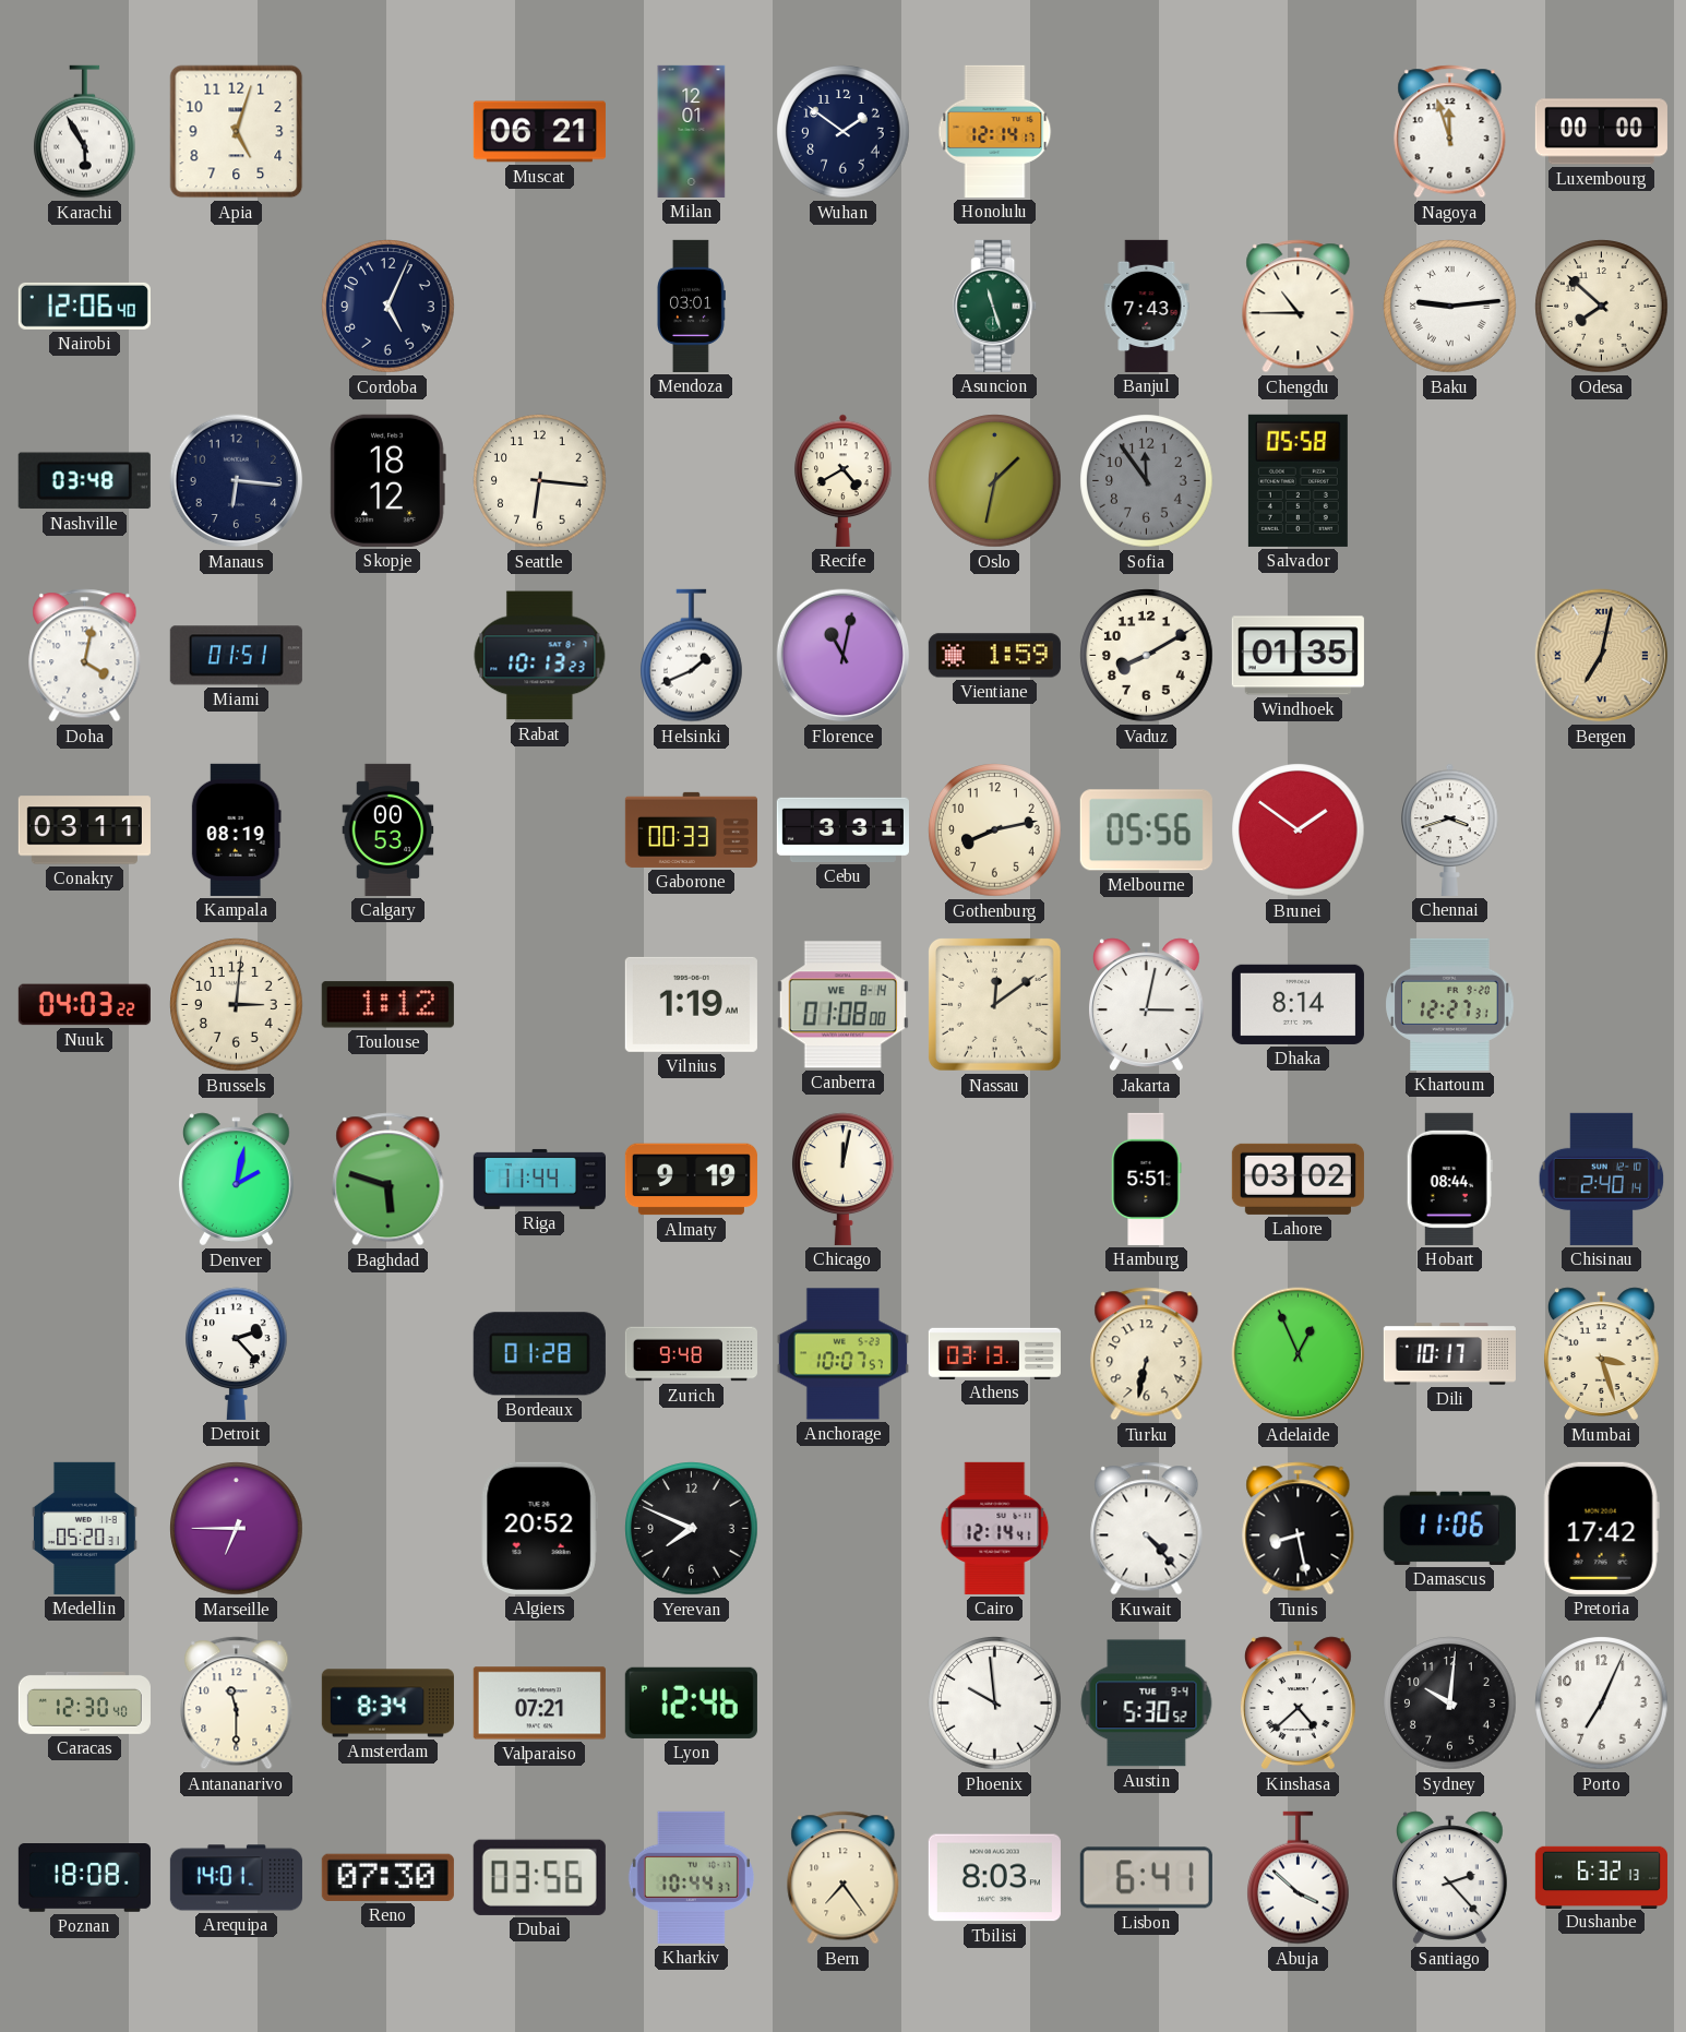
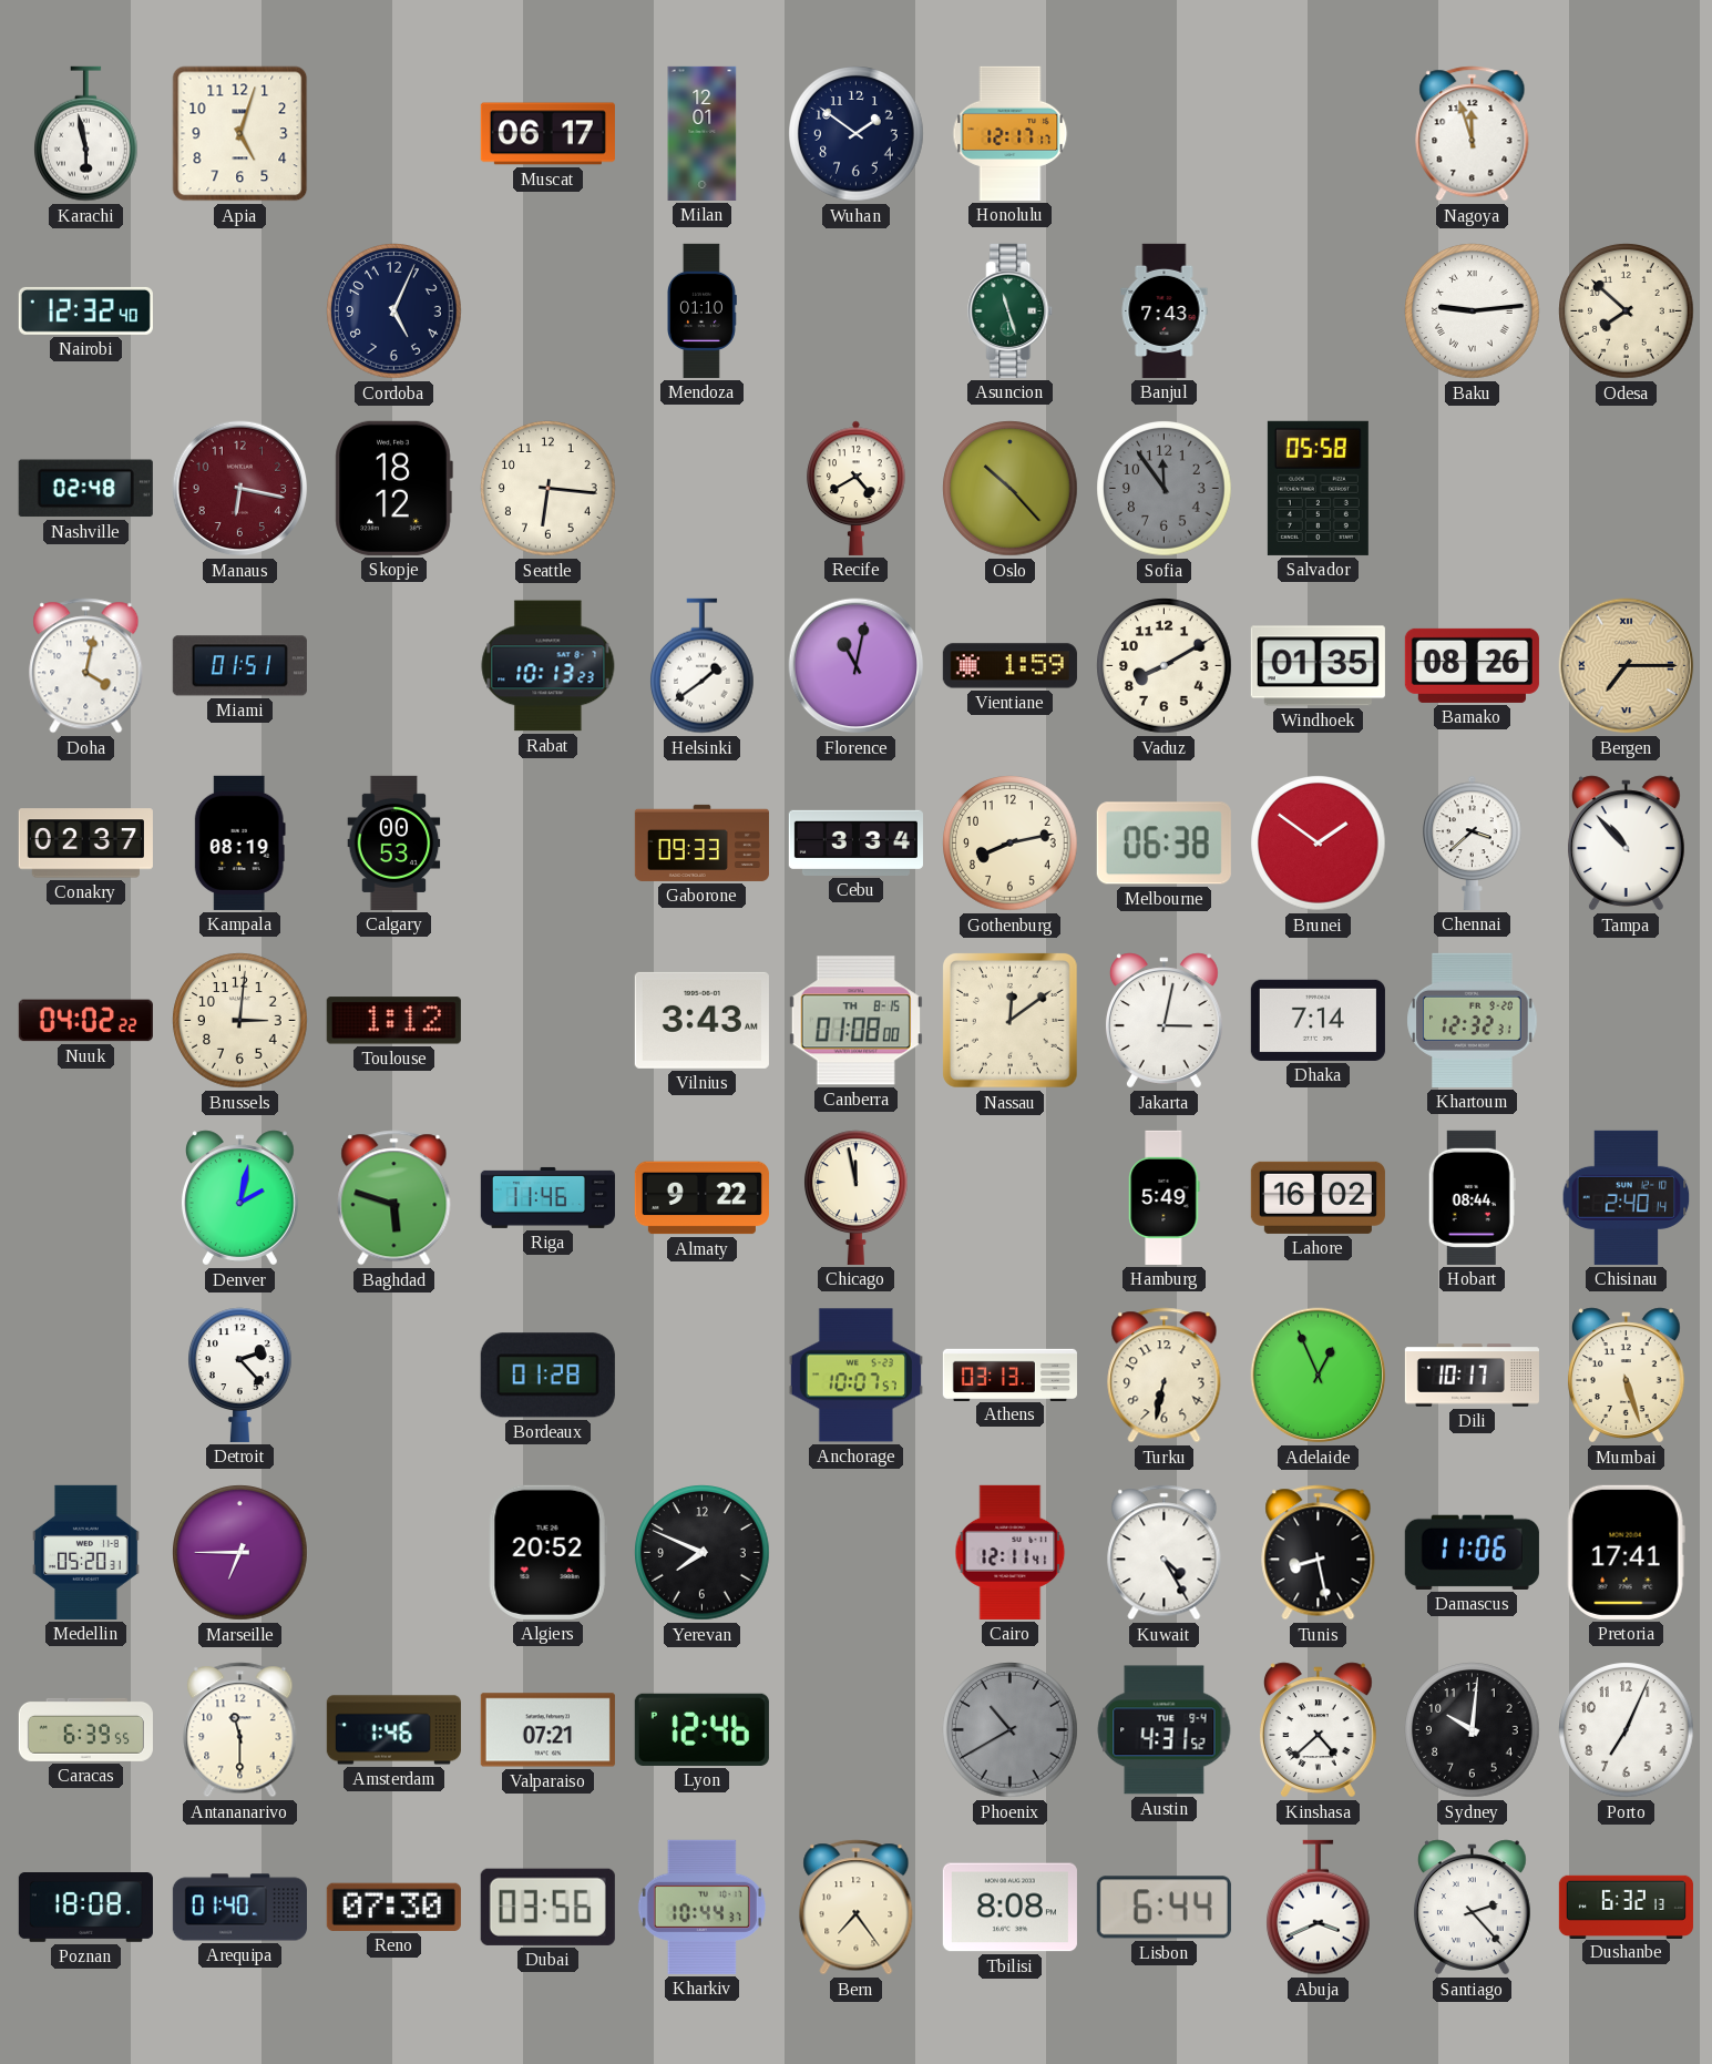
Karachi: 5:55 -> 5:58
Muscat: 06:21 -> 06:17
Honolulu: 12:14 -> 12:17
Luxembourg: 00:00 -> none
Nairobi: 12:06 -> 12:32
Mendoza: 03:01 -> 01:10
Chengdu: 10:45 -> none
Nashville: 03:48 -> 02:48
Manaus: 6:16 -> 6:17
Manaus dial: navy -> burgundy
Oslo: 1:32 -> 10:23
Helsinki: 1:41 -> 1:39
Bamako: none -> 08:26
Bergen: 7:02 -> 7:15
Conakry: 03:11 -> 02:37
Gaborone: 00:33 -> 09:33
Cebu: 3:31 -> 3:34
Melbourne: 05:56 -> 06:38
Chennai: 3:42 -> 3:38
Tampa: none -> 10:53
Nuuk: 04:03 -> 04:02
Vilnius: 1:19 -> 3:43
Canberra date: WE 8-14 -> TH 8-15
Dhaka: 8:14 -> 7:14
Khartoum: 12:27 -> 12:32
Riga: 11:44 -> 11:46
Almaty: 9:19 -> 9:22
Chicago: 12:02 -> 11:58
Hamburg: 5:51 -> 5:49
Lahore: 03:02 -> 16:02
Zurich: 9:48 -> none
Mumbai: 3:27 -> 5:27
Cairo: 12:14 -> 12:11
Kuwait: 4:23 -> 4:25
Pretoria: 17:42 -> 17:41
Caracas: 12:30 -> 6:39
Amsterdam: 8:34 -> 1:46
Phoenix: 9:59 -> 10:40
Phoenix dial: white -> grey
Austin: 5:30 -> 4:31
Arequipa: 14:01 -> 01:40
Tbilisi: 8:03 -> 8:08
Lisbon: 6:41 -> 6:44
Abuja: 3:52 -> 3:41
